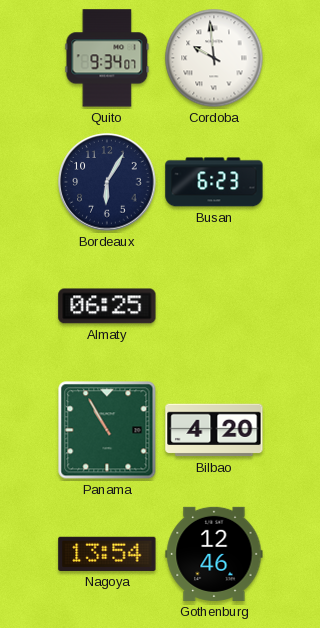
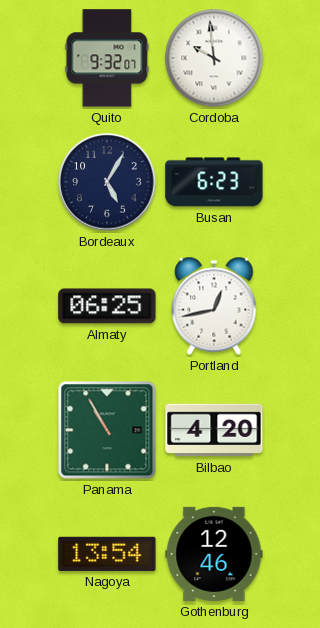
Quito: 9:34 -> 9:32
Bordeaux: 6:05 -> 5:05
Portland: none -> 12:43
